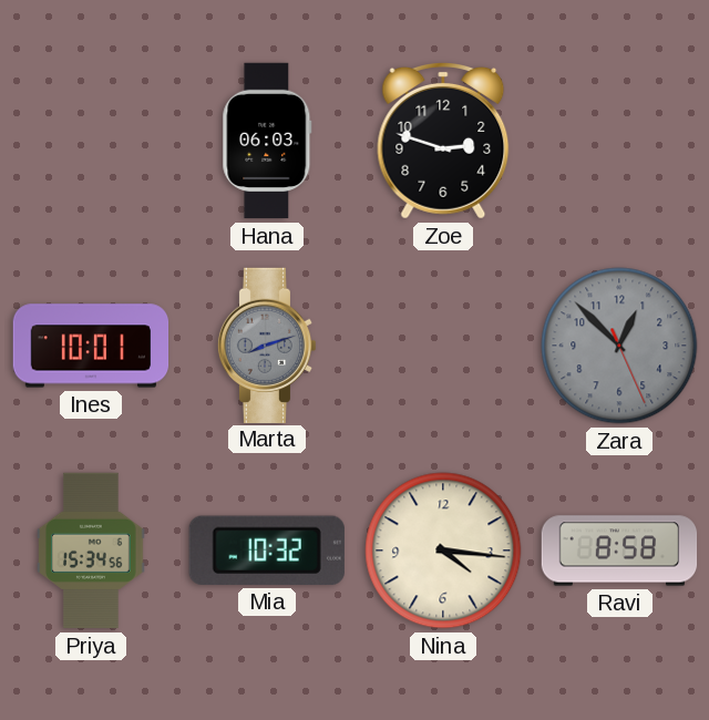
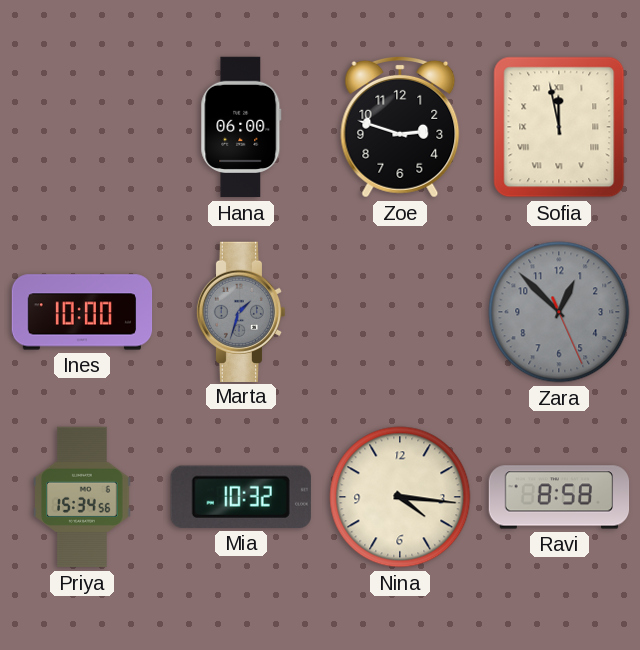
Hana: 06:03 -> 06:00
Sofia: none -> 11:58
Ines: 10:01 -> 10:00
Marta: 8:12 -> 1:33
